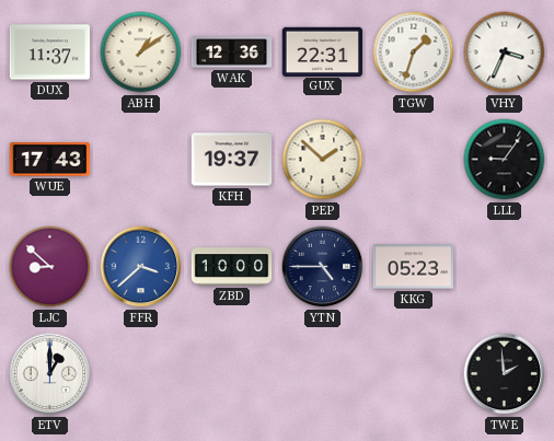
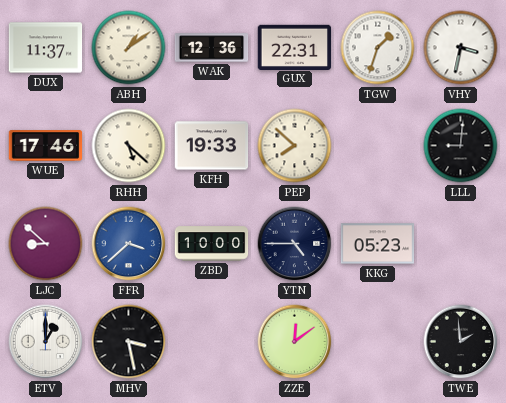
VHY: 3:34 -> 3:32
WUE: 17:43 -> 17:46
RHH: none -> 5:22
KFH: 19:37 -> 19:33
PEP: 1:52 -> 7:52
LLL: 9:06 -> 9:01
MHV: none -> 3:28
ZZE: none -> 12:09
